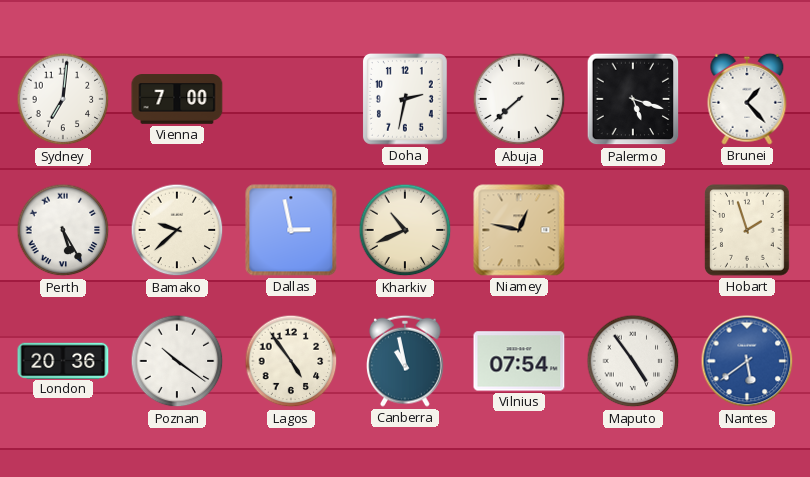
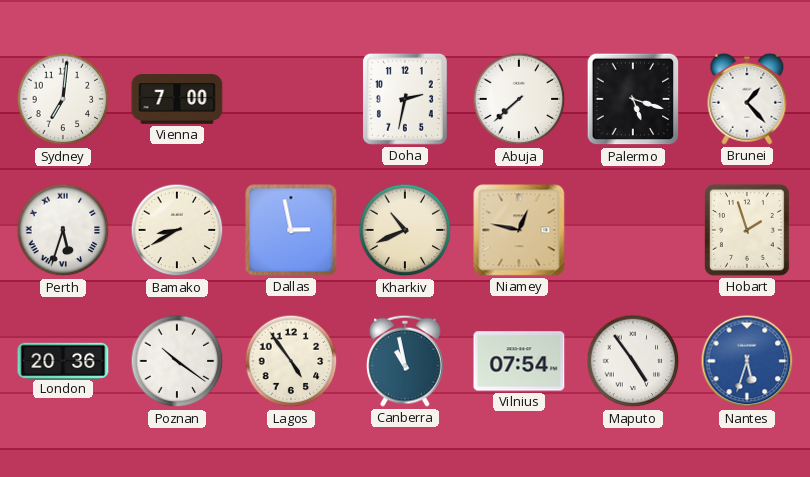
Perth: 5:25 -> 5:33
Bamako: 9:38 -> 8:40
Nantes: 5:39 -> 5:33
